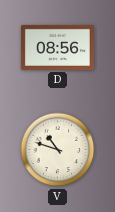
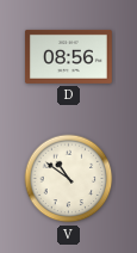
V: 10:48 -> 10:51
